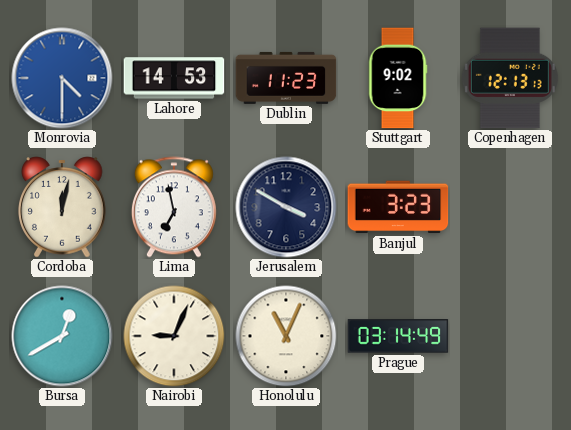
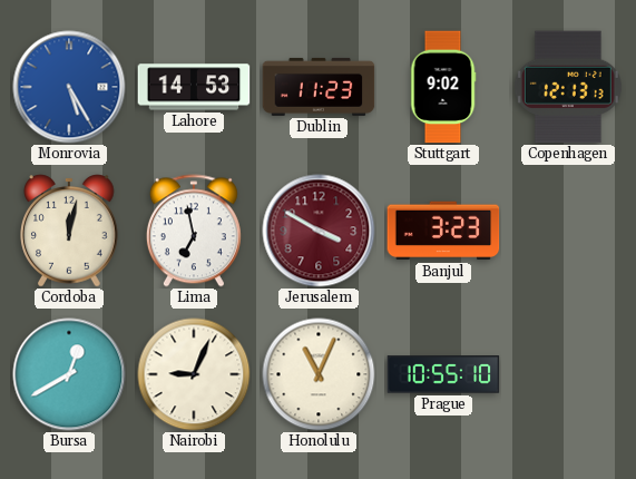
Monrovia: 4:30 -> 5:25
Jerusalem dial: navy -> burgundy
Prague: 03:14 -> 10:55
